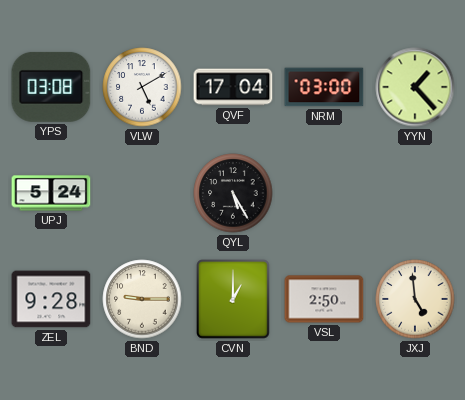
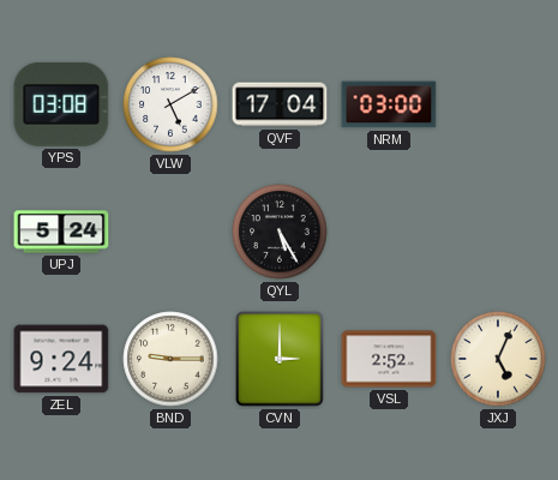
YYN: 1:23 -> none
ZEL: 9:28 -> 9:24
CVN: 1:00 -> 3:00
VSL: 2:50 -> 2:52
JXJ: 4:59 -> 5:04
